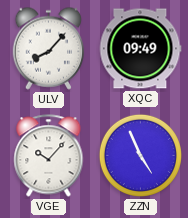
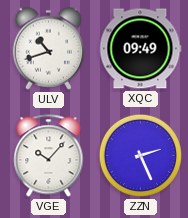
ULV: 8:07 -> 10:42
ZZN: 4:56 -> 2:26
